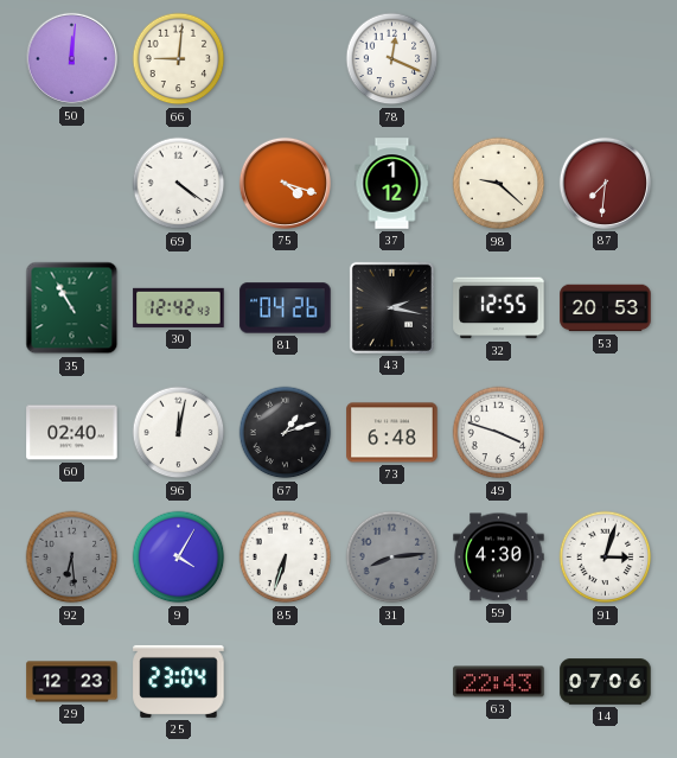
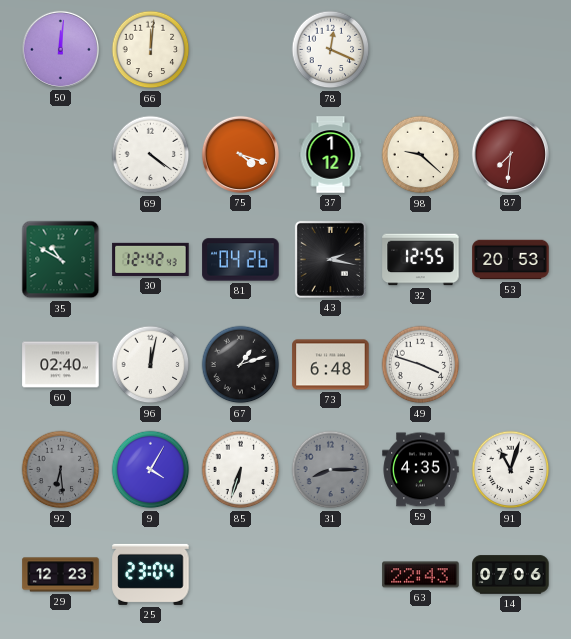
66: 9:01 -> 12:01
35: 10:55 -> 10:50
31: 8:14 -> 8:15
59: 4:30 -> 4:35
91: 3:03 -> 11:03
